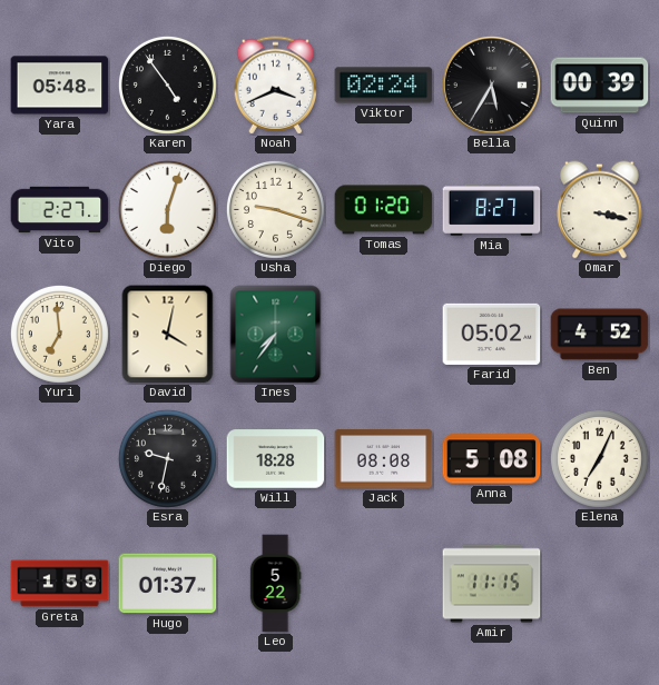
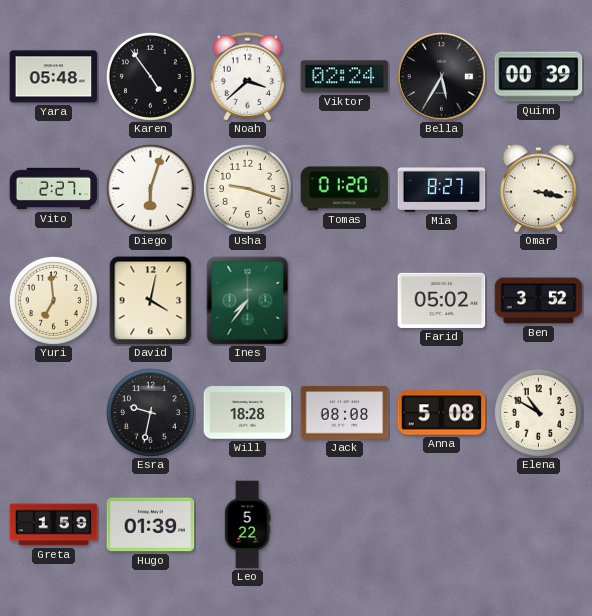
Noah: 3:41 -> 3:38
Ben: 4:52 -> 3:52
Elena: 7:04 -> 10:50
Hugo: 01:37 -> 01:39
Amir: 11:15 -> none
